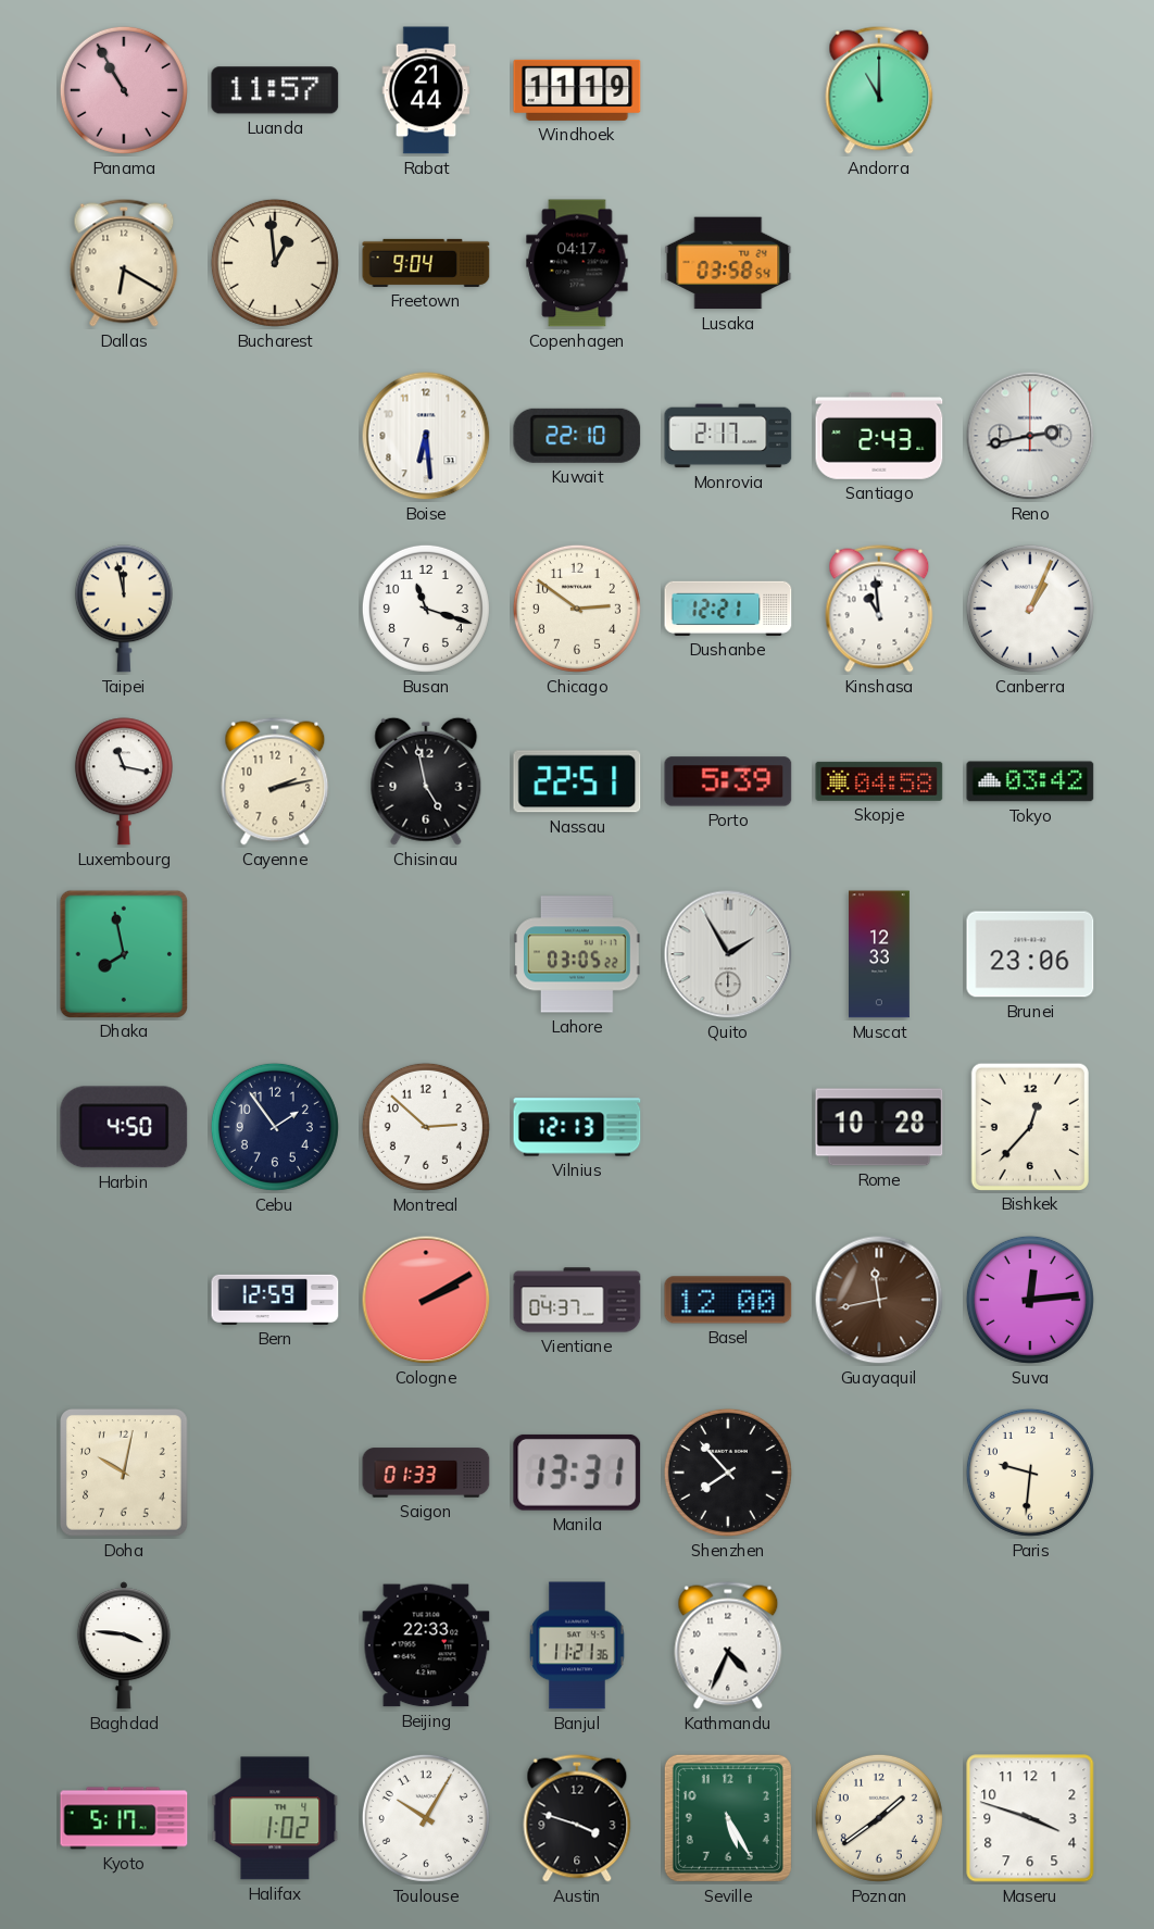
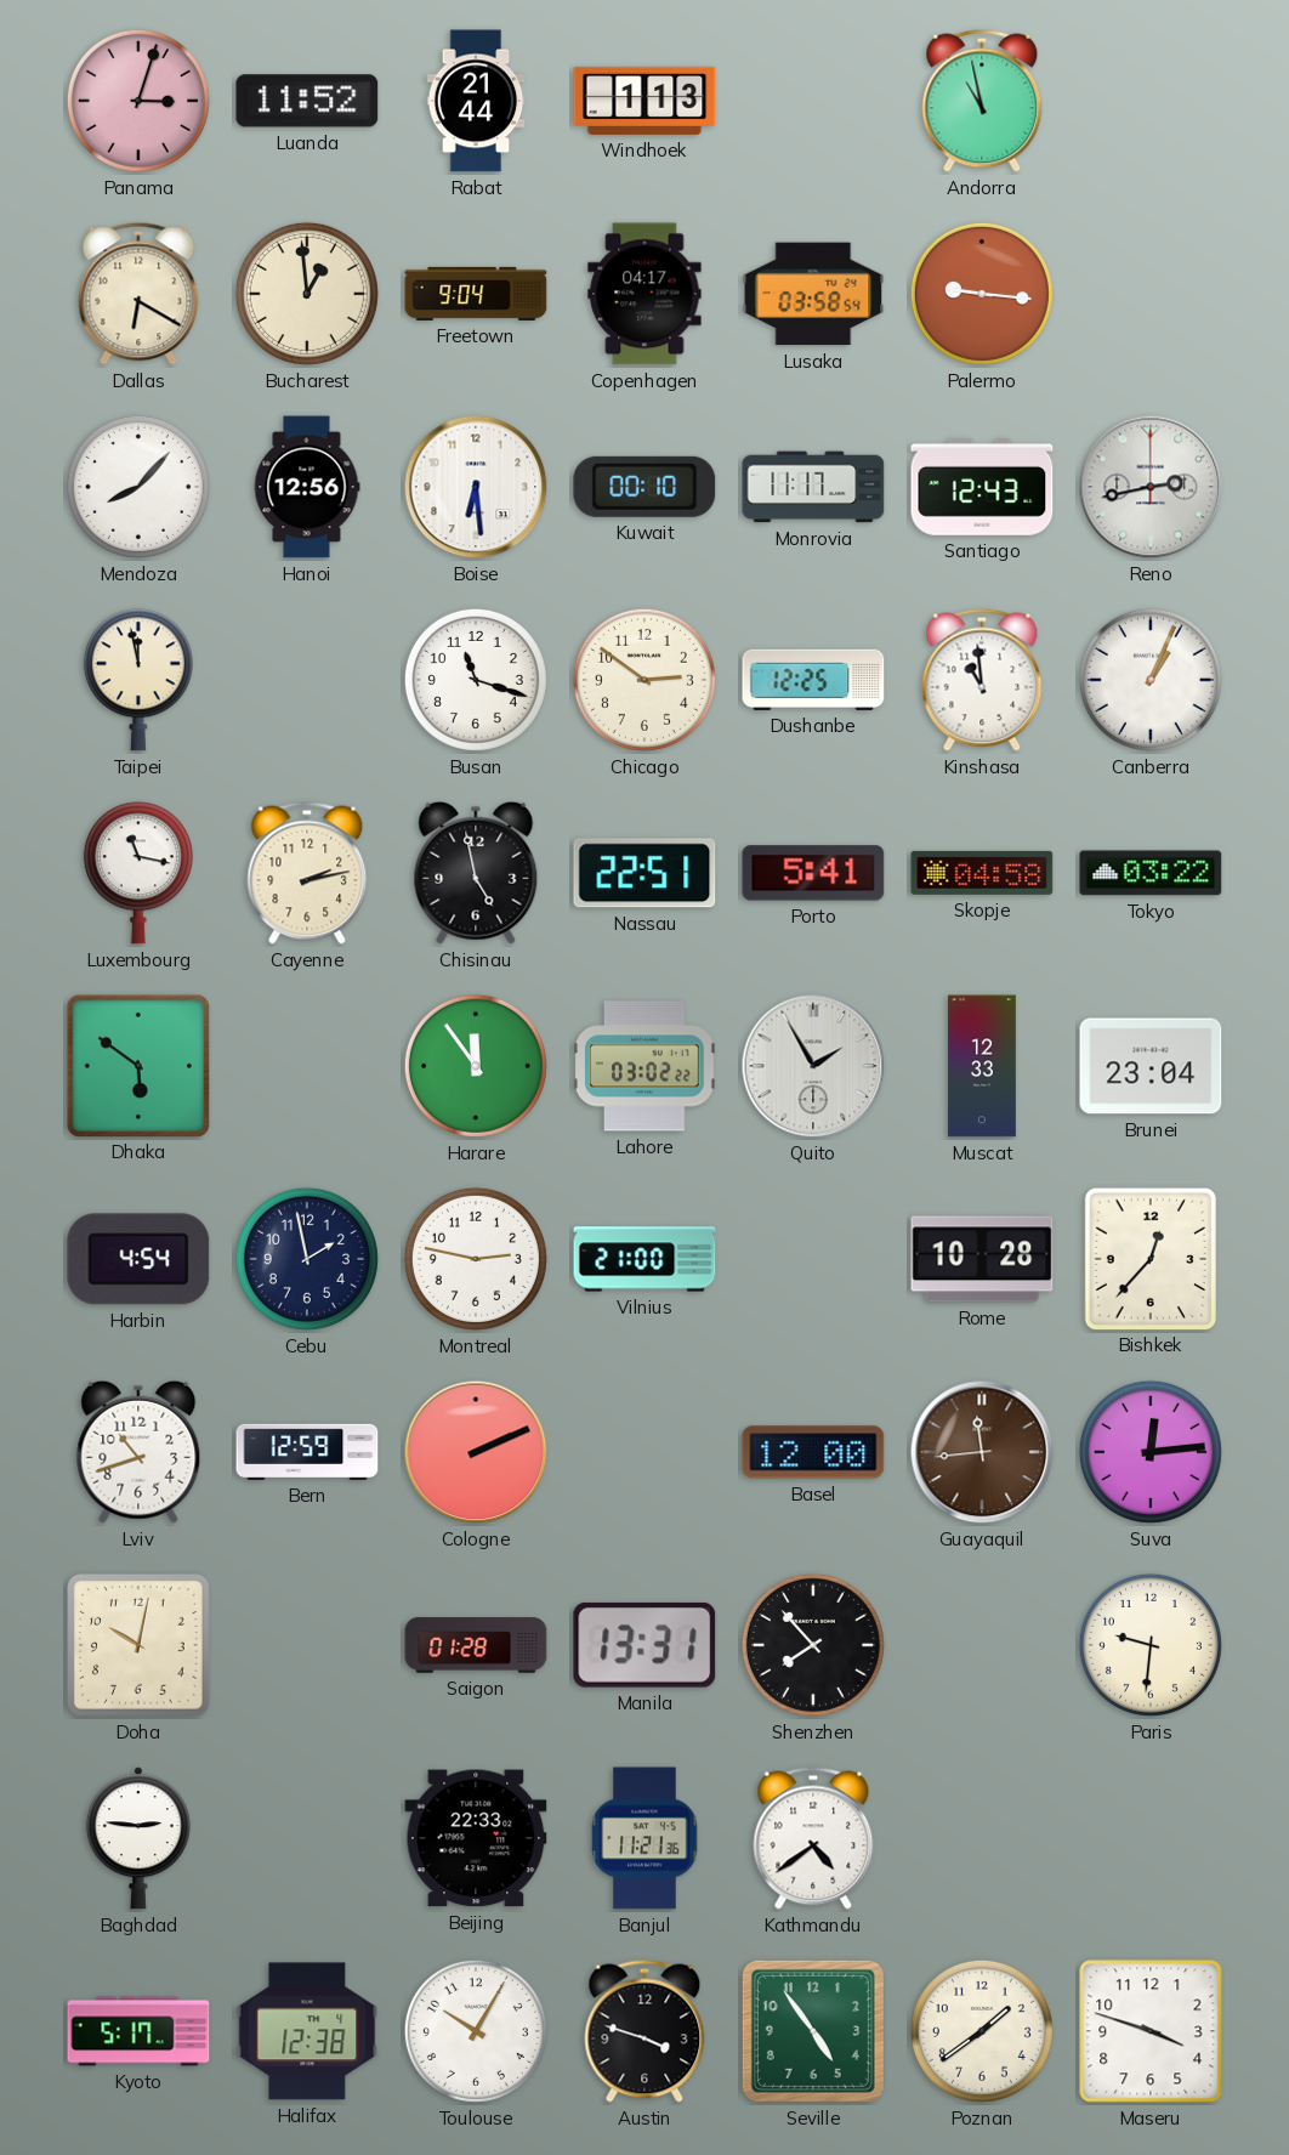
Panama: 10:55 -> 3:03
Luanda: 11:57 -> 11:52
Windhoek: 11:19 -> 1:13
Andorra: 11:00 -> 10:58
Palermo: none -> 9:16
Mendoza: none -> 8:07
Hanoi: none -> 12:56
Kuwait: 22:10 -> 00:10
Monrovia: 2:17 -> 11:17
Santiago: 2:43 -> 12:43
Dushanbe: 12:21 -> 12:25
Porto: 5:39 -> 5:41
Tokyo: 03:42 -> 03:22
Dhaka: 7:58 -> 5:51
Harare: none -> 11:54
Lahore: 03:05 -> 03:02
Brunei: 23:06 -> 23:04
Harbin: 4:50 -> 4:54
Cebu: 1:54 -> 1:58
Montreal: 2:52 -> 2:47
Vilnius: 12:13 -> 21:00
Lviv: none -> 10:42
Cologne: 2:10 -> 2:11
Vientiane: 04:37 -> none
Guayaquil: 11:43 -> 11:44
Saigon: 01:33 -> 01:28
Baghdad: 3:46 -> 2:46
Kathmandu: 4:34 -> 4:39
Halifax: 1:02 -> 12:38
Seville: 5:25 -> 4:54
